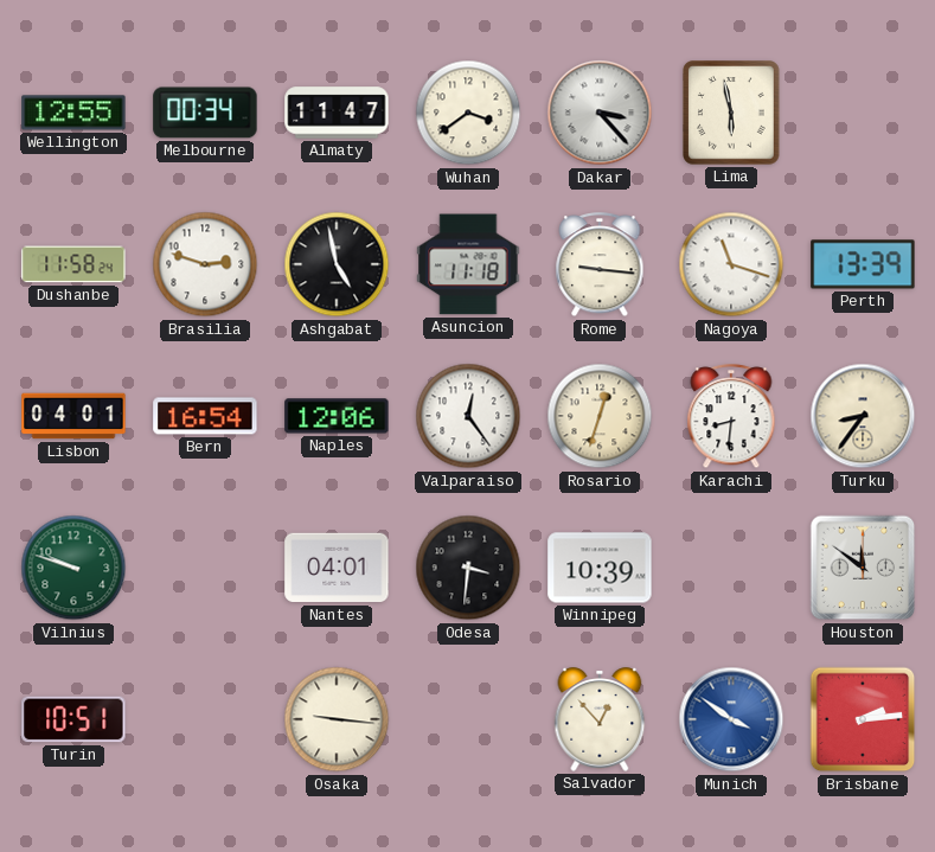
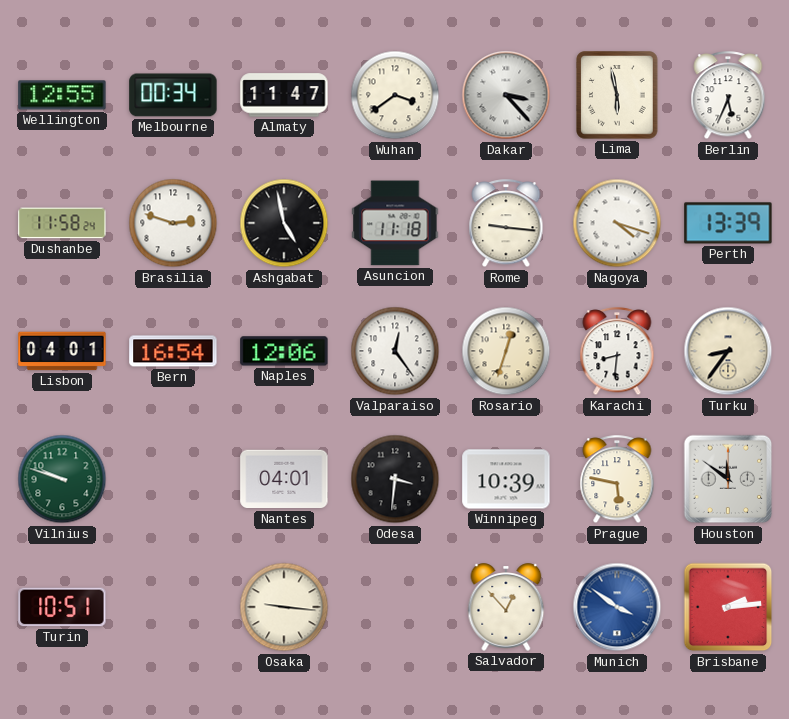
Berlin: none -> 5:34
Nagoya: 11:18 -> 4:18
Prague: none -> 5:47
